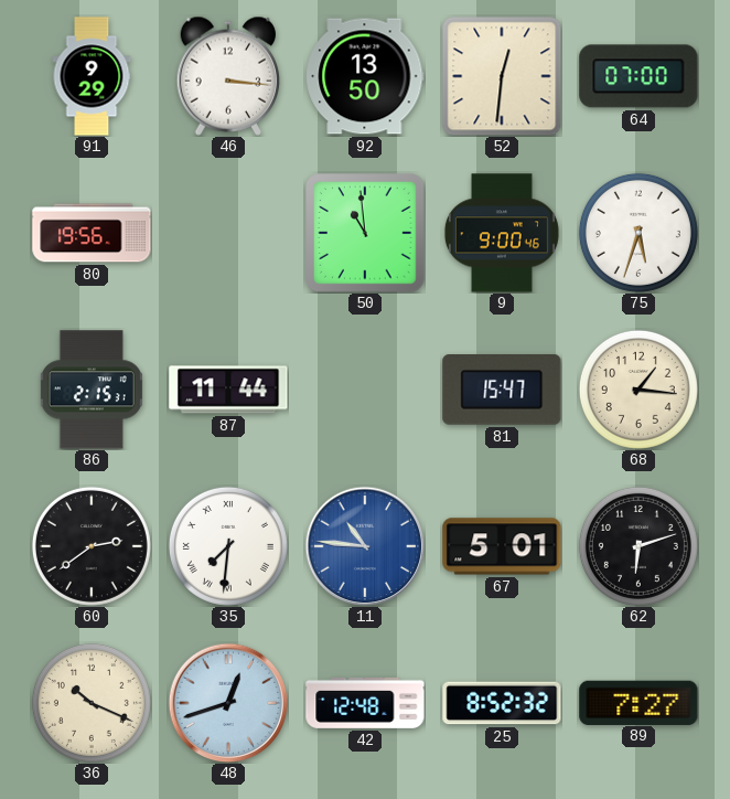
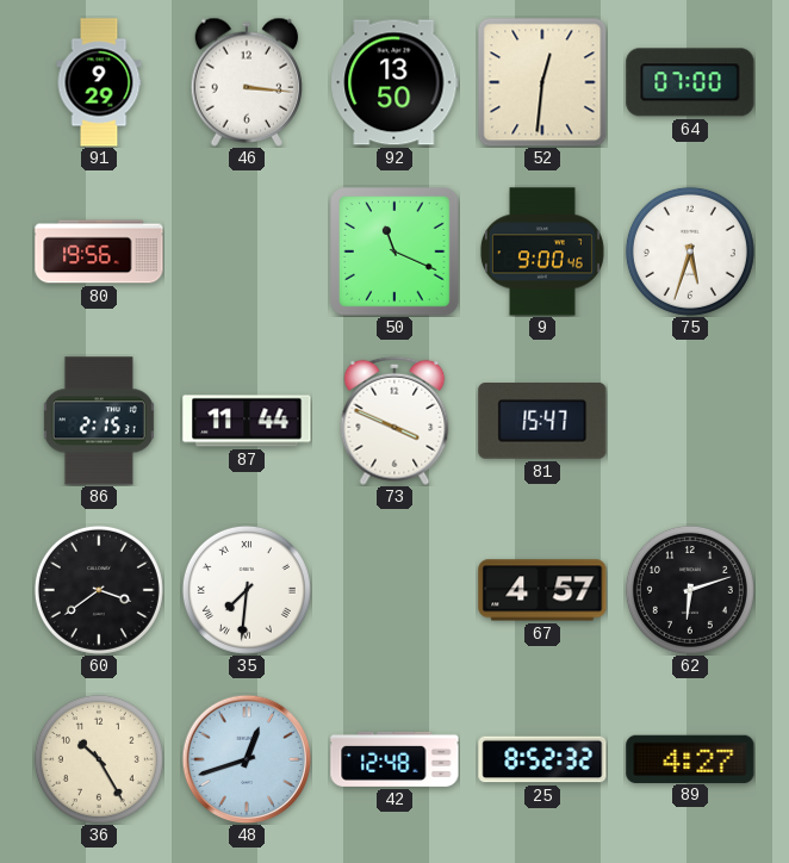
50: 10:59 -> 11:19
73: none -> 3:49
68: 1:16 -> none
60: 2:39 -> 3:39
11: 10:46 -> none
67: 5:01 -> 4:57
36: 10:19 -> 10:25
89: 7:27 -> 4:27
